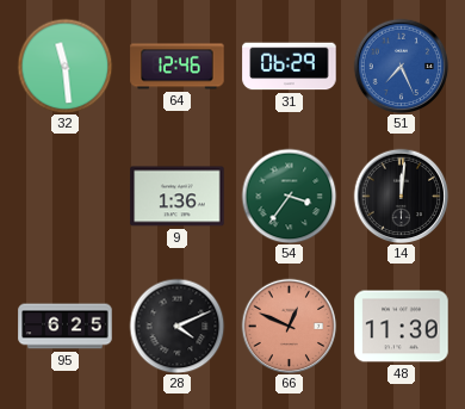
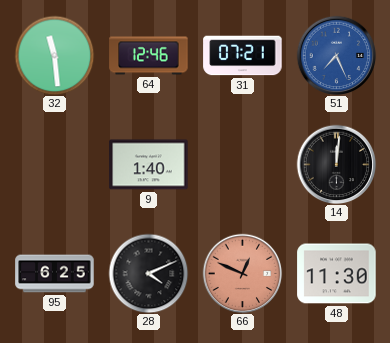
31: 06:29 -> 07:21
9: 1:36 -> 1:40
54: 3:36 -> none
